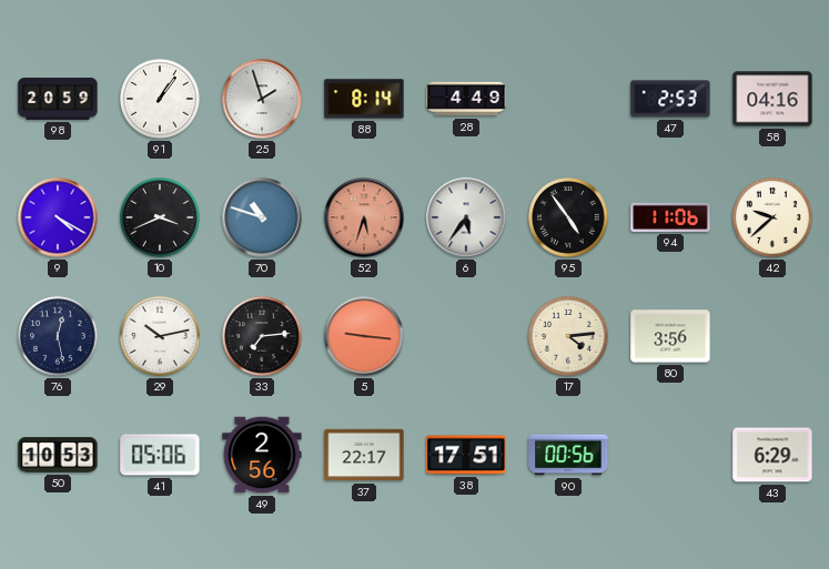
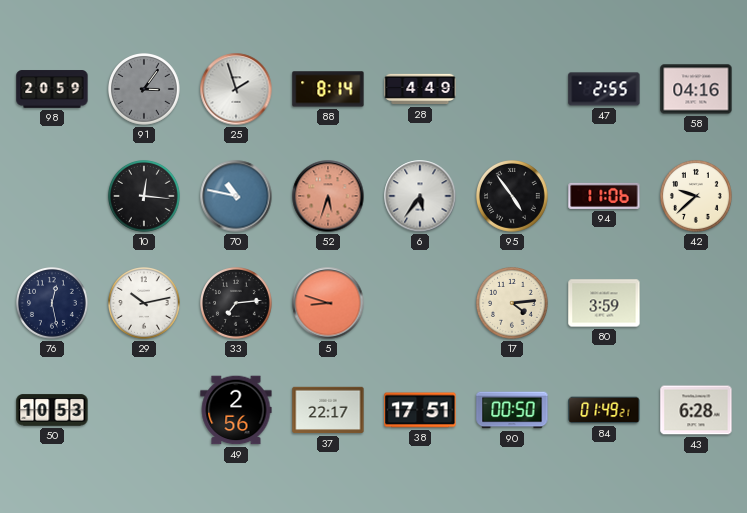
91: 1:06 -> 3:06
91 dial: white -> grey
47: 2:53 -> 2:55
9: 4:20 -> none
10: 3:41 -> 12:16
70: 10:48 -> 10:47
5: 9:16 -> 8:48
80: 3:56 -> 3:59
41: 05:06 -> none
90: 00:56 -> 00:50
84: none -> 01:49
43: 6:29 -> 6:28
